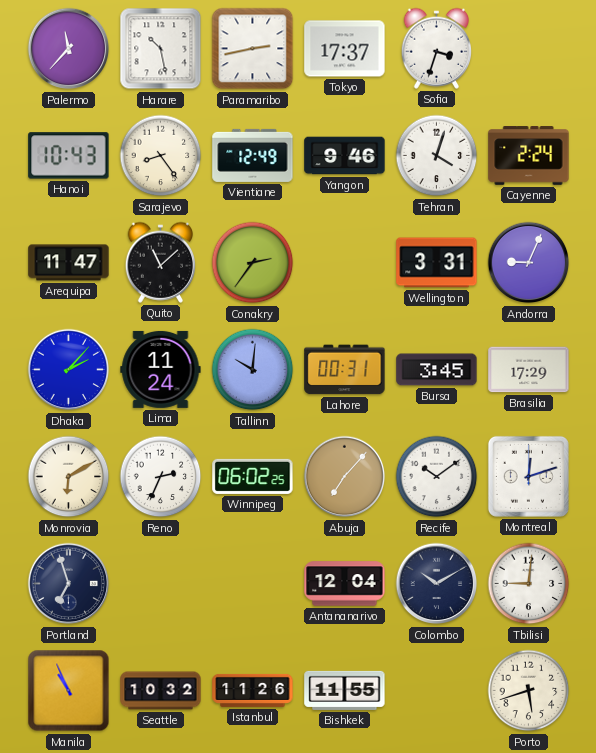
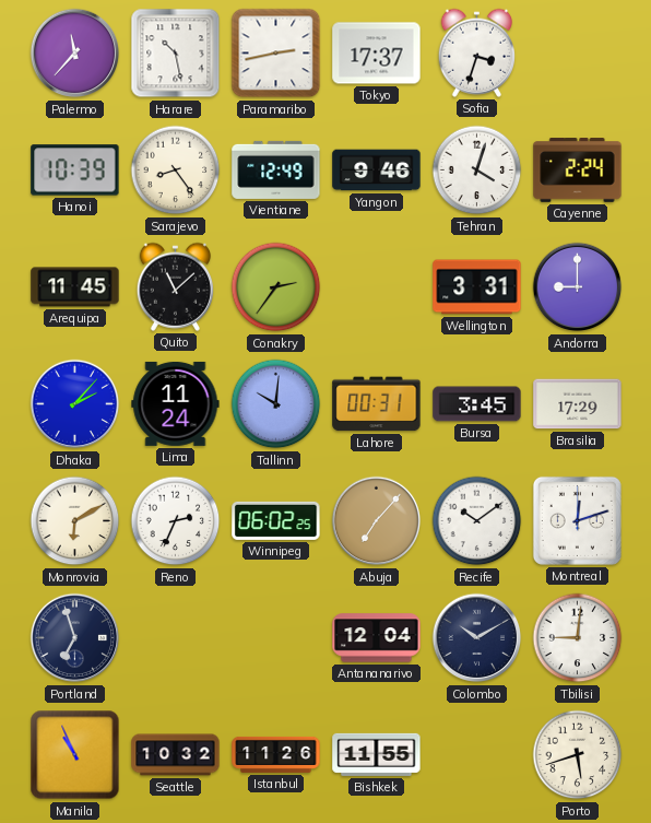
Hanoi: 10:43 -> 10:39
Arequipa: 11:47 -> 11:45
Andorra: 9:04 -> 9:00
